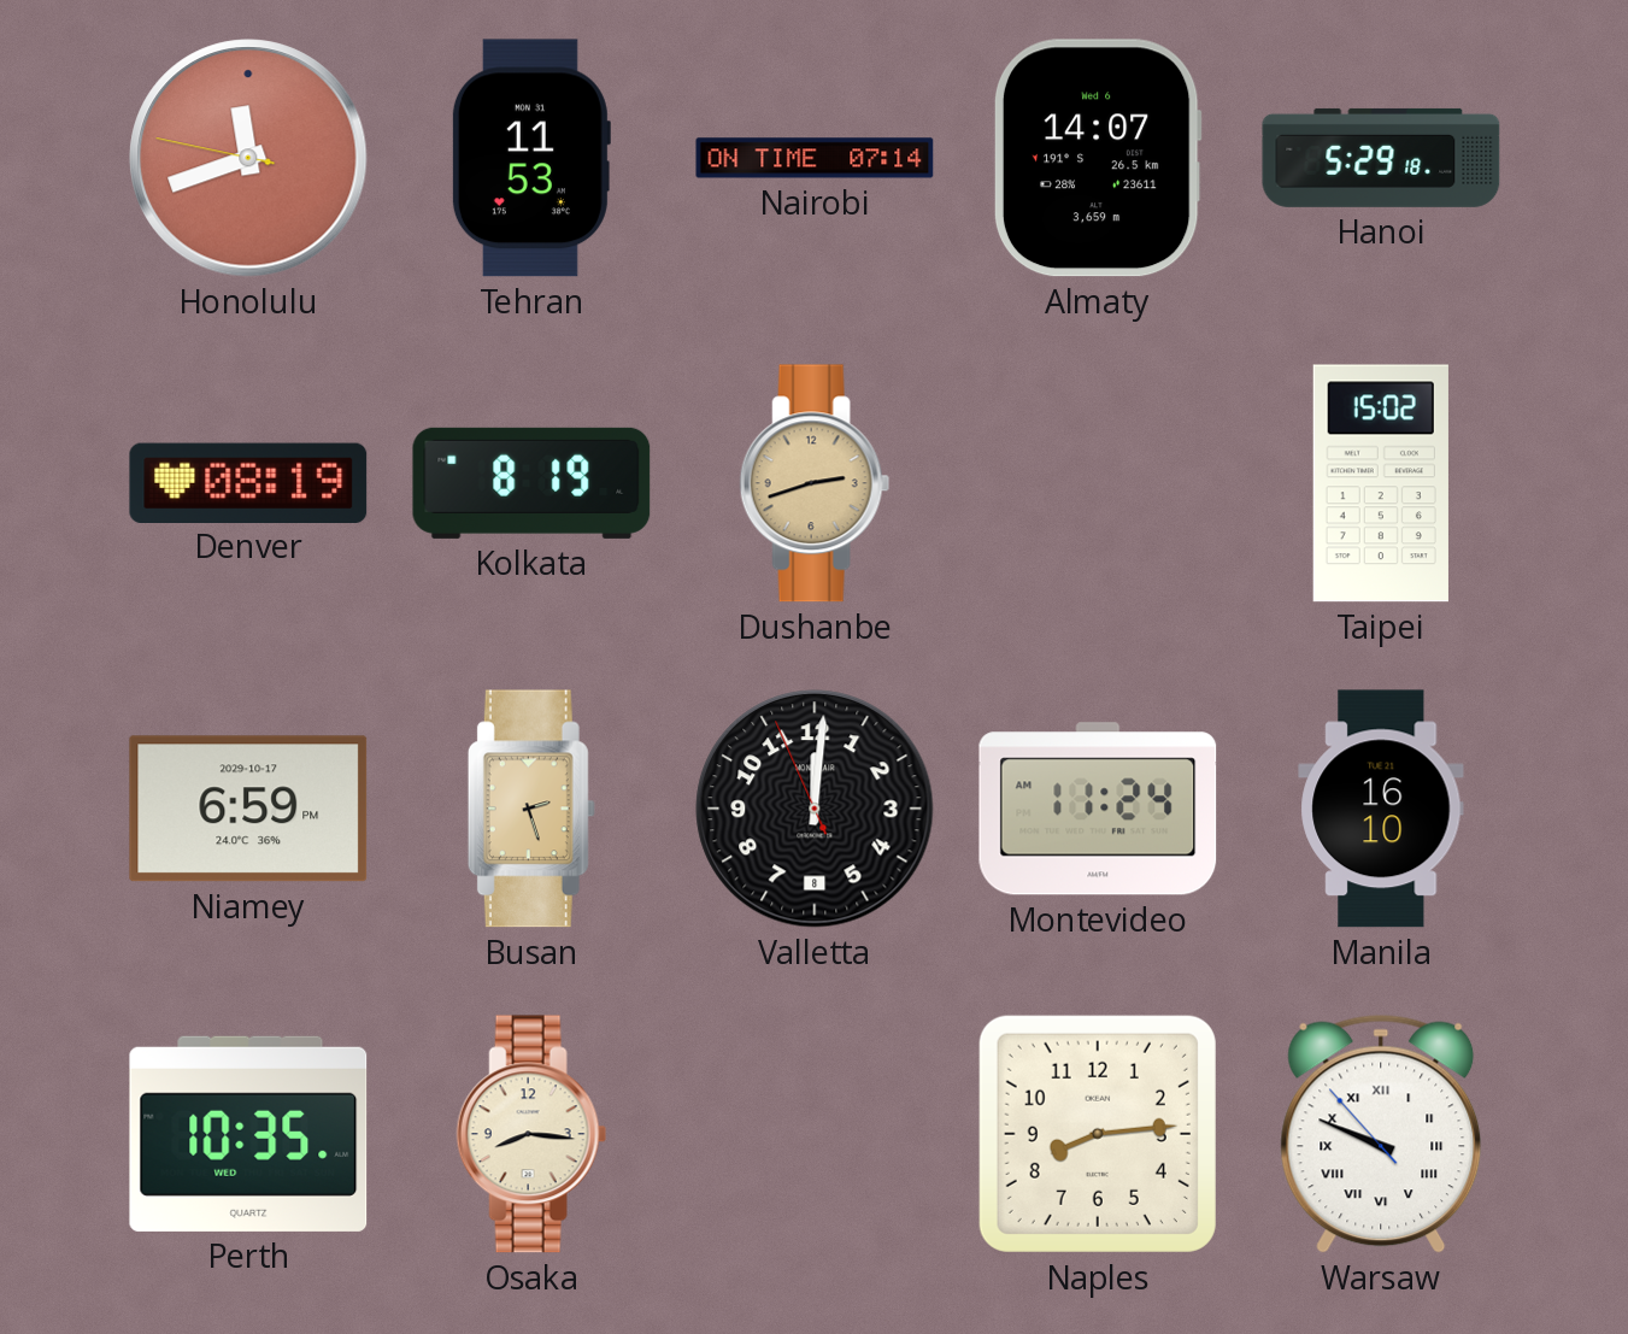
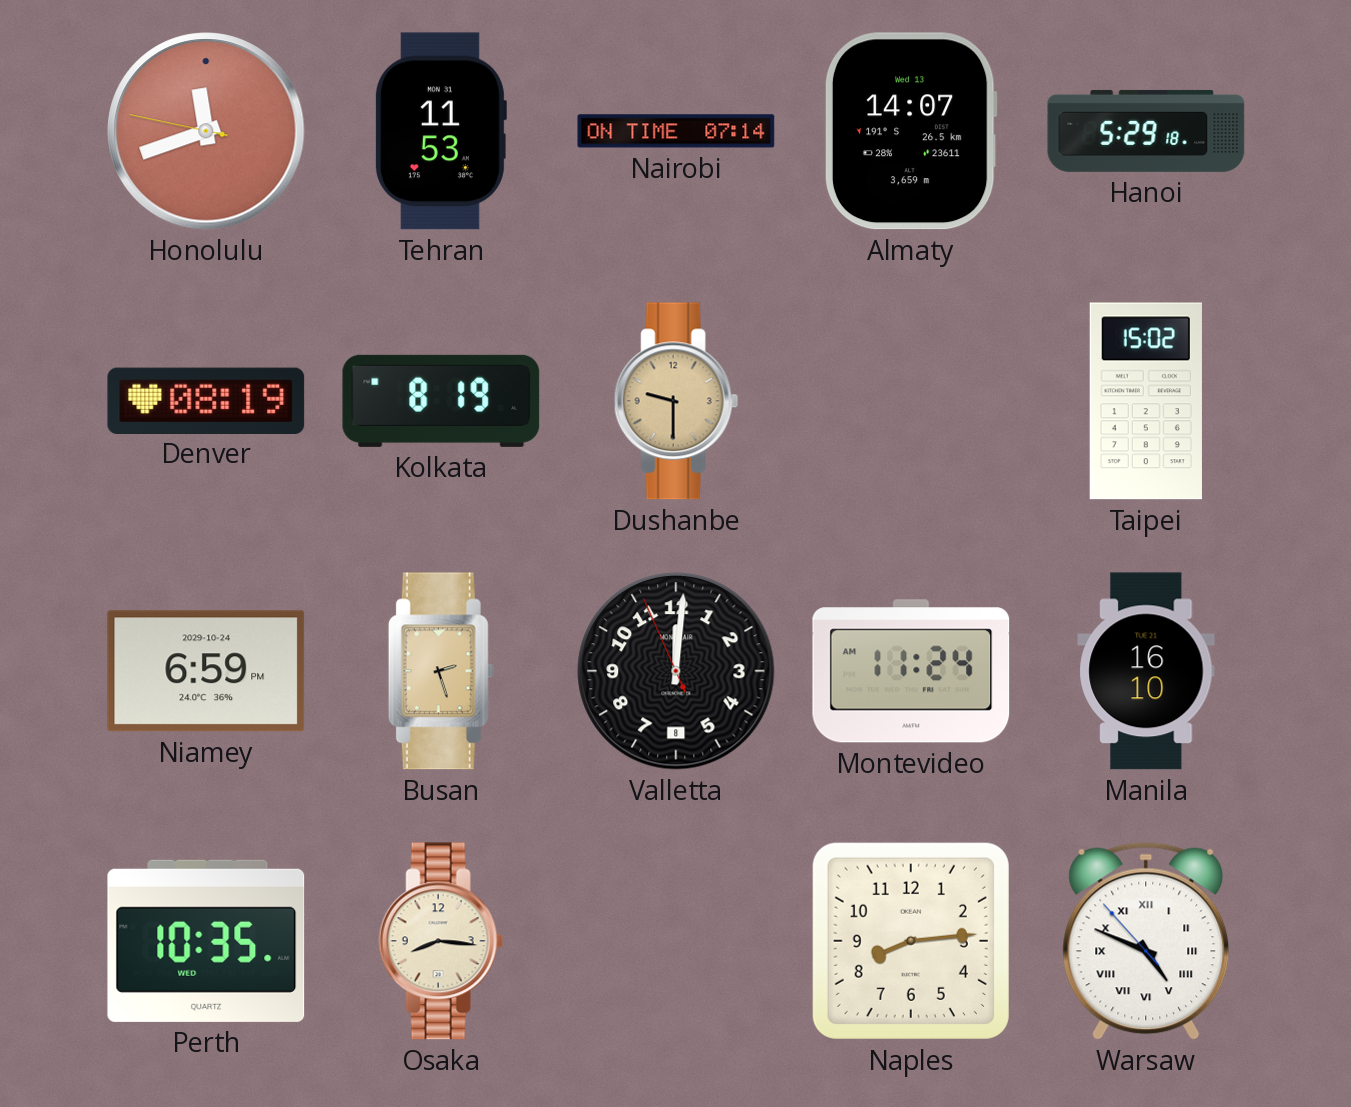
Almaty date: Wed 6 -> Wed 13
Dushanbe: 2:42 -> 9:30
Niamey date: 2029-10-17 -> 2029-10-24
Warsaw: 9:48 -> 4:48
